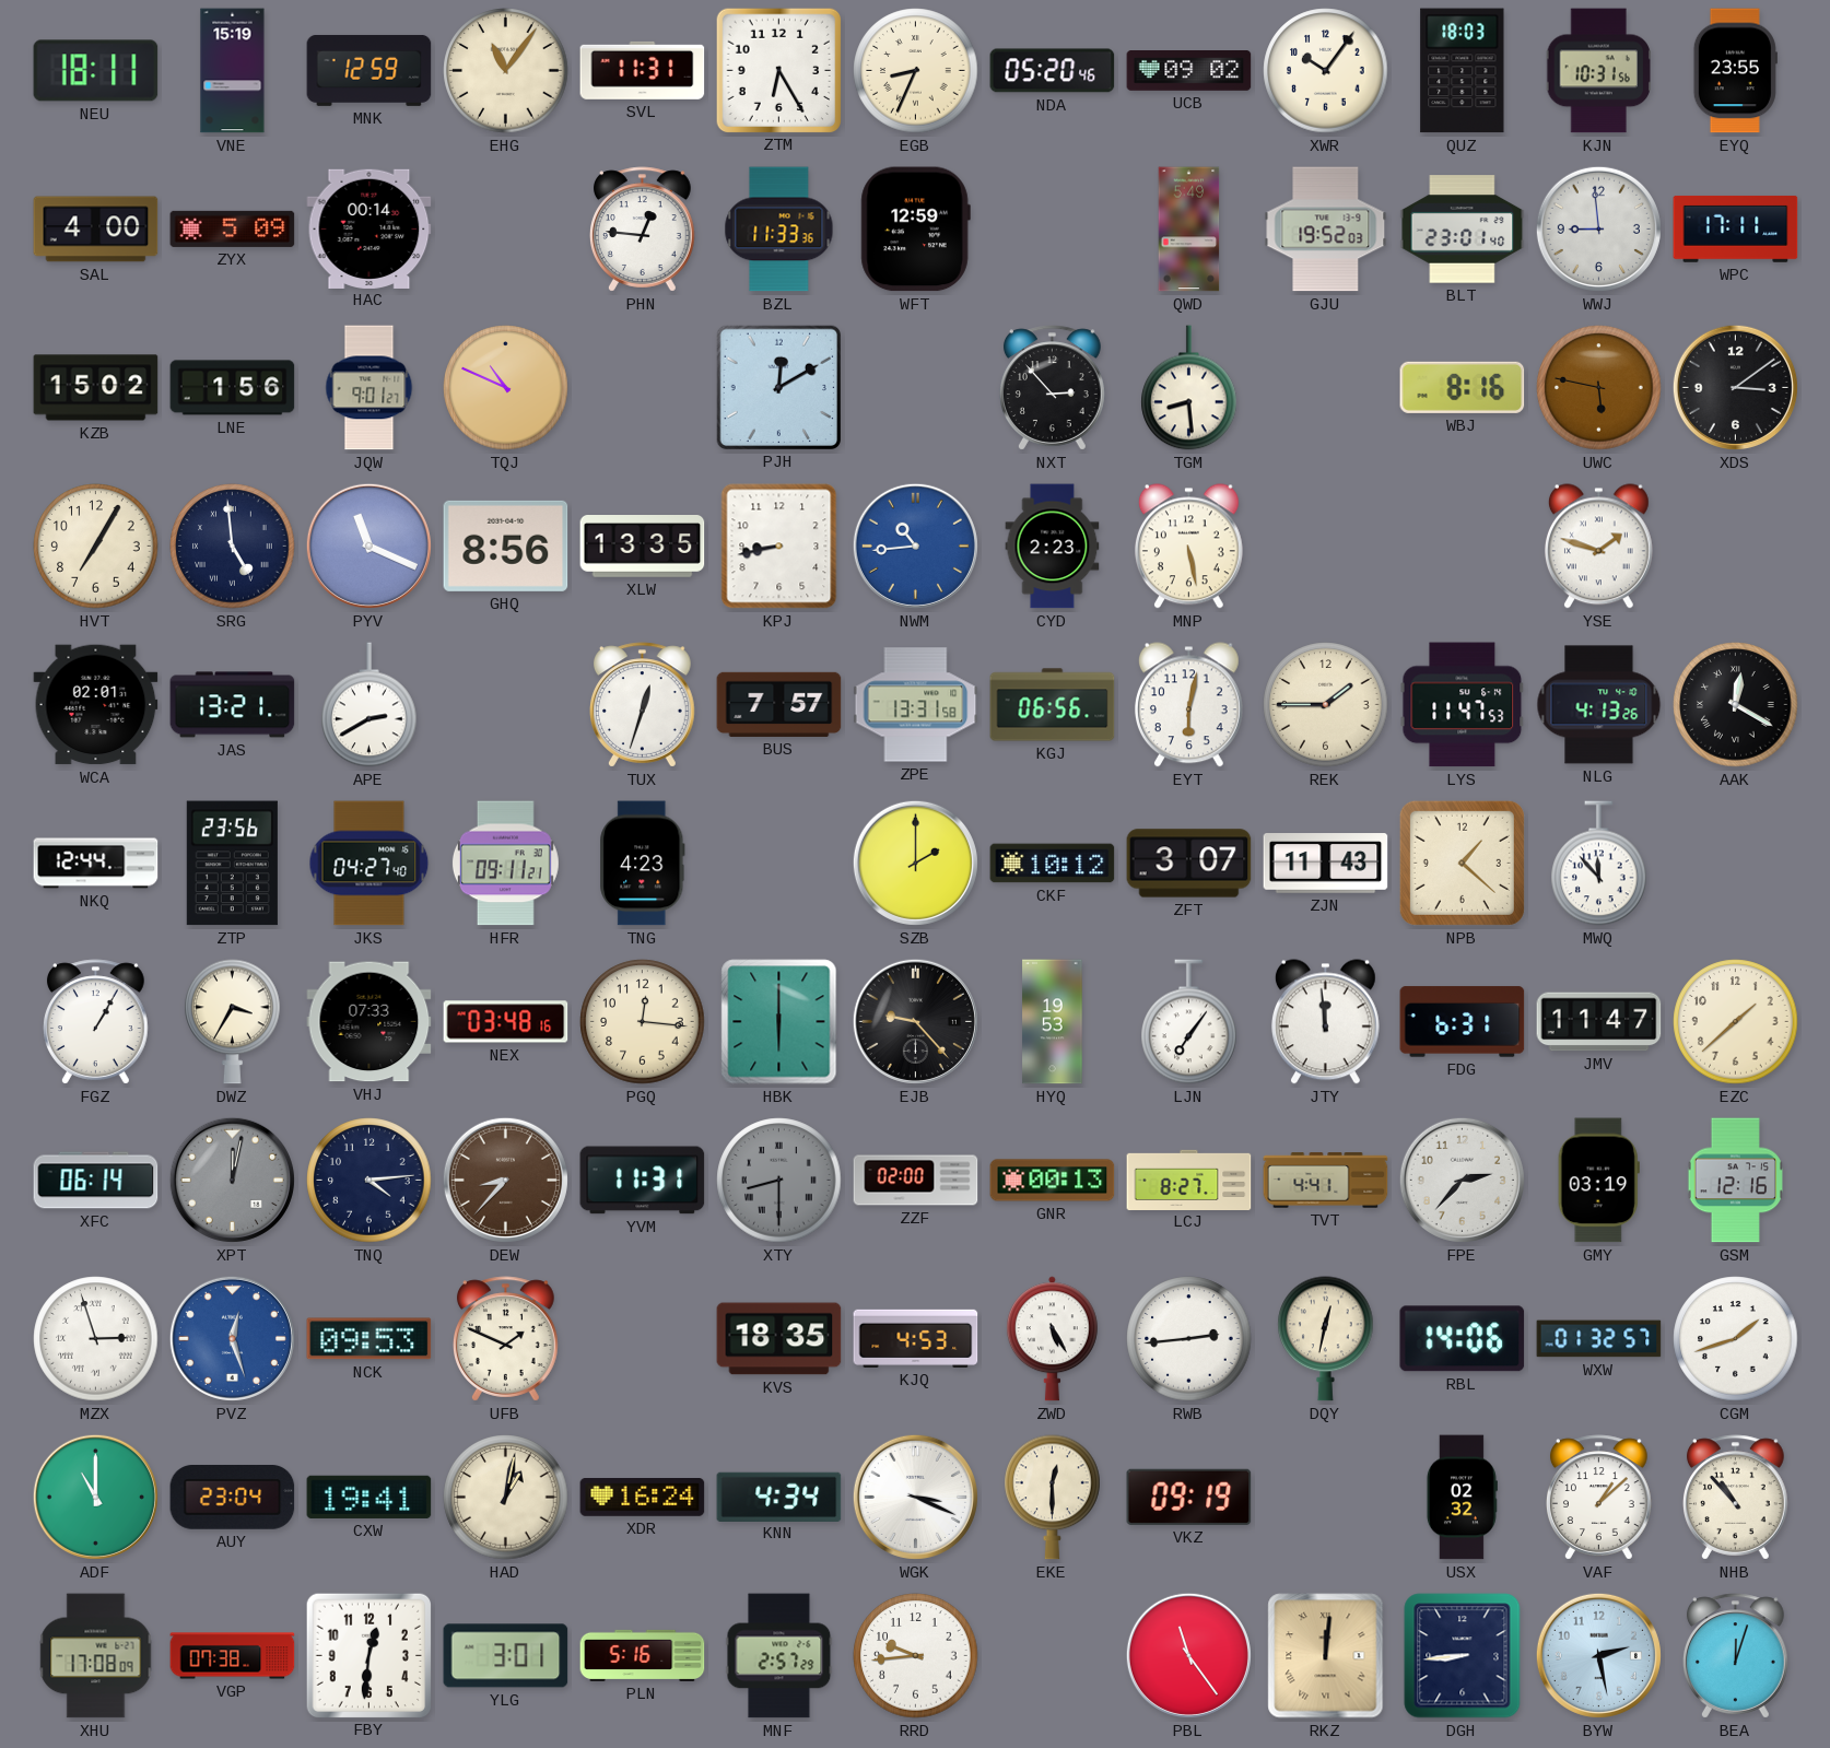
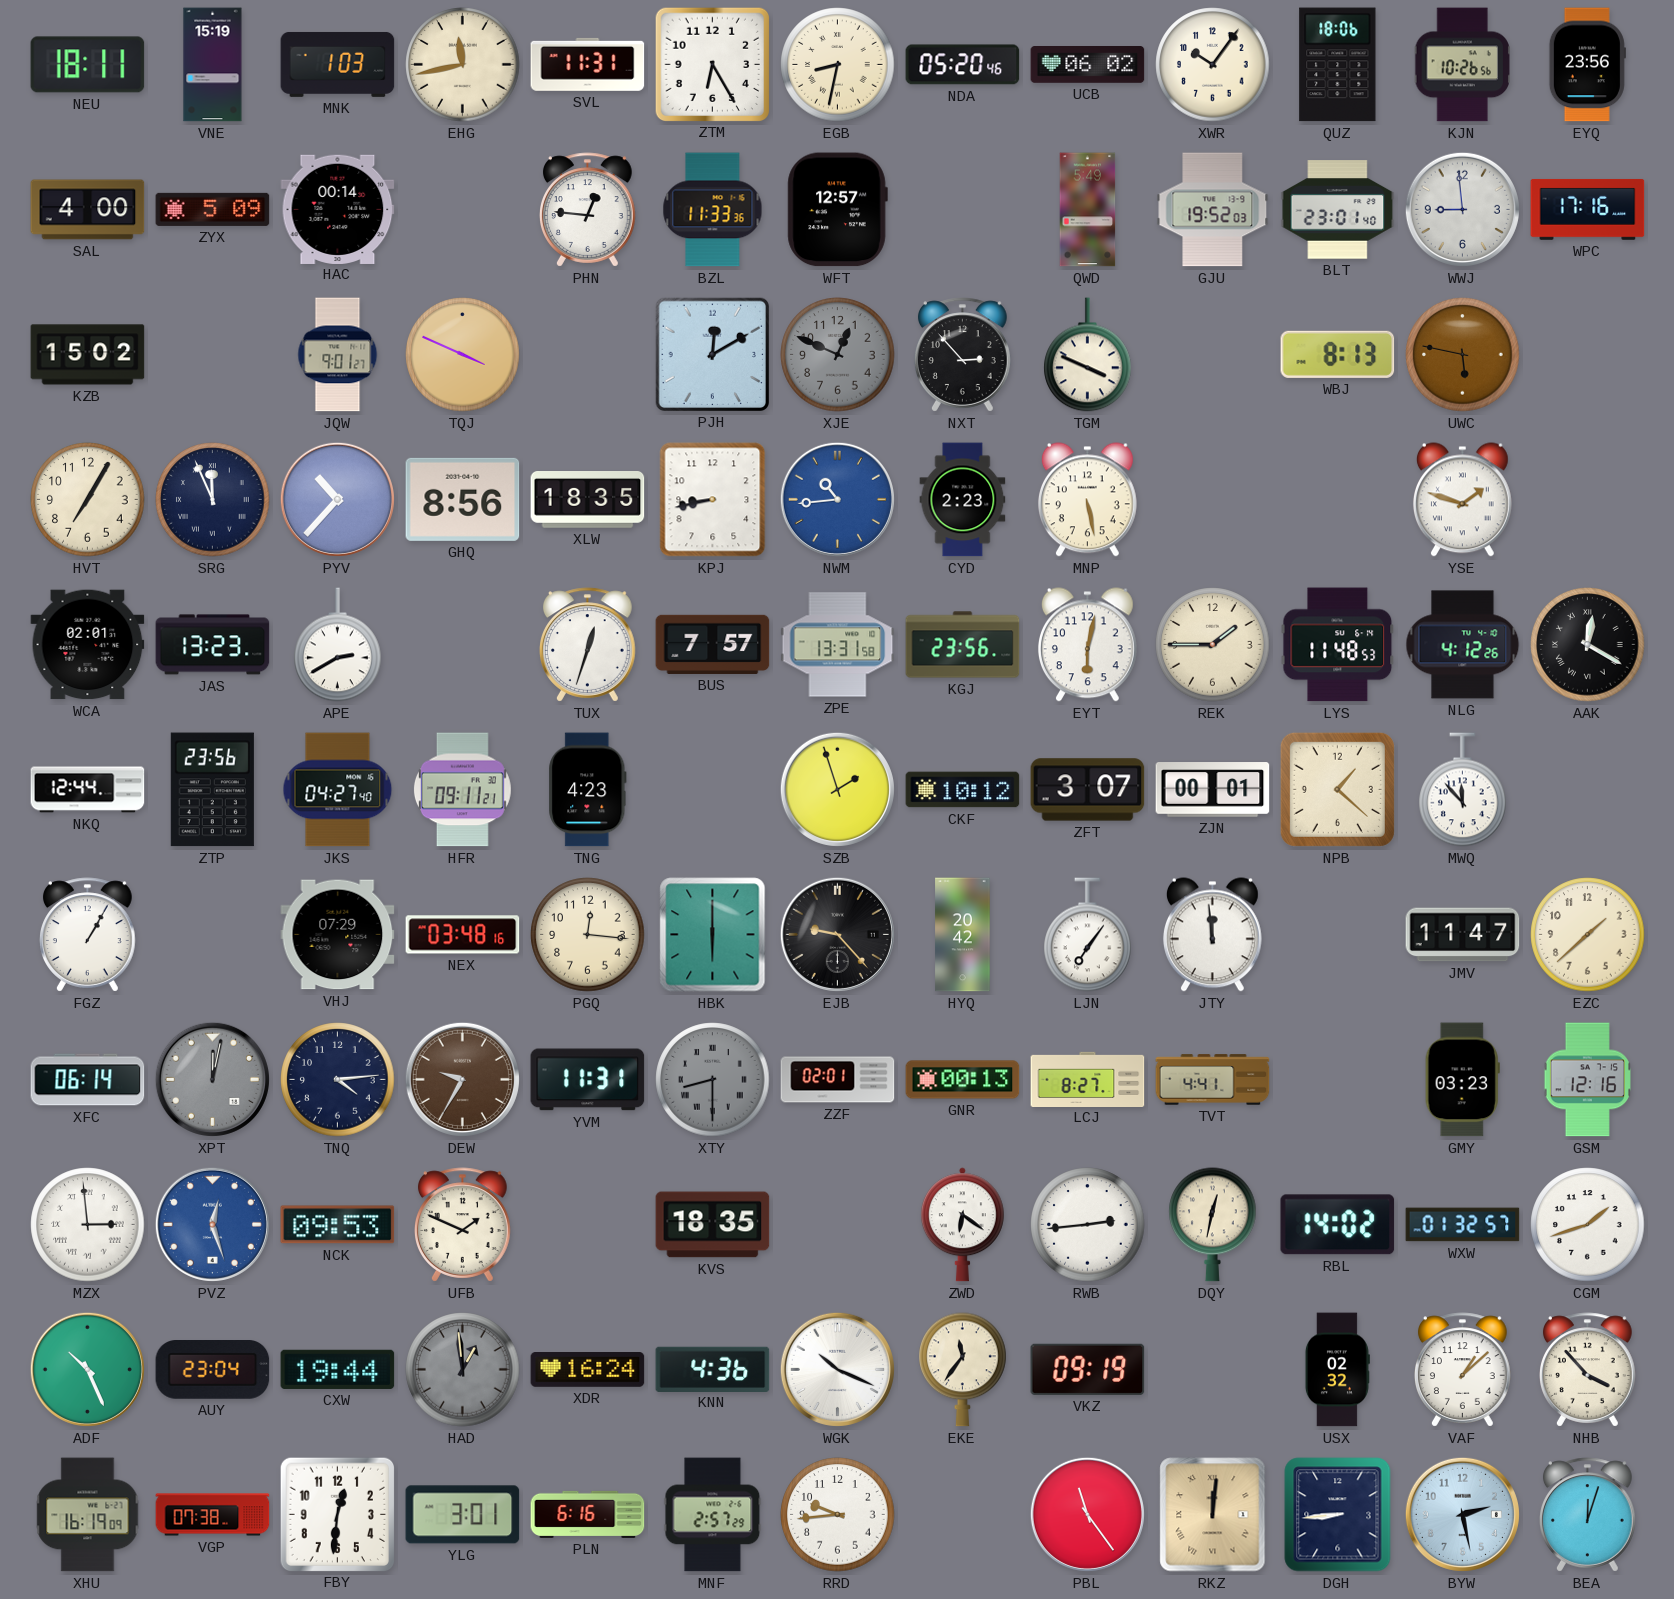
MNK: 12:59 -> 1:03
EHG: 11:06 -> 11:43
EGB: 8:34 -> 8:32
UCB: 09:02 -> 06:02
QUZ: 18:03 -> 18:06
KJN: 10:31 -> 10:26
EYQ: 23:55 -> 23:56
WFT: 12:59 -> 12:57
WPC: 17:11 -> 17:16
LNE: 1:56 -> none
TQJ: 10:49 -> 3:49
XJE: none -> 12:49
TGM: 8:29 -> 3:49
WBJ: 8:16 -> 8:13
XDS: 3:09 -> none
SRG: 4:59 -> 11:56
PYV: 11:19 -> 10:37
XLW: 13:35 -> 18:35
JAS: 13:21 -> 13:23
KGJ: 06:56 -> 23:56
LYS: 11:47 -> 11:48
NLG: 4:13 -> 4:12
SZB: 2:00 -> 1:57
ZJN: 11:43 -> 00:01
DWZ: 3:35 -> none
VHJ: 07:33 -> 07:29
HYQ: 19:53 -> 20:42
FDG: 6:31 -> none
DEW: 8:37 -> 9:35
ZZF: 02:00 -> 02:01
FPE: 2:37 -> none
GMY: 03:19 -> 03:23
MZX: 2:57 -> 2:59
KJQ: 4:53 -> none
ZWD: 5:25 -> 6:21
RBL: 14:06 -> 14:02
ADF: 11:00 -> 10:26
CXW: 19:41 -> 19:44
HAD: 1:02 -> 12:59
HAD dial: cream -> grey
KNN: 4:34 -> 4:36
WGK: 3:19 -> 10:19
EKE: 12:30 -> 11:36
NHB: 10:53 -> 3:53
XHU: 17:08 -> 16:19
PLN: 5:16 -> 6:16
